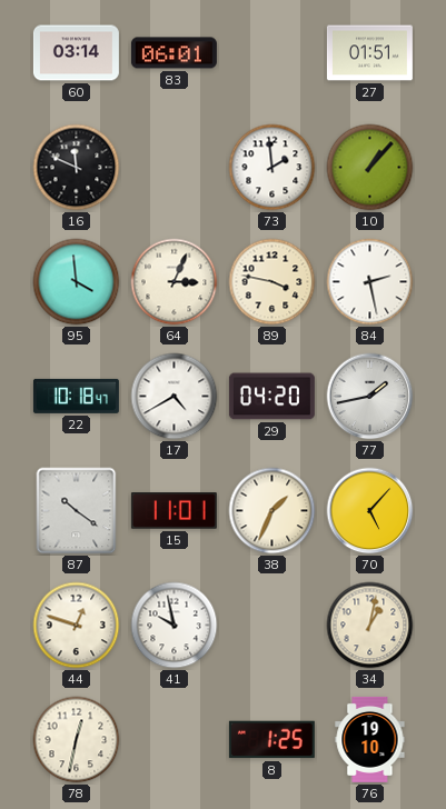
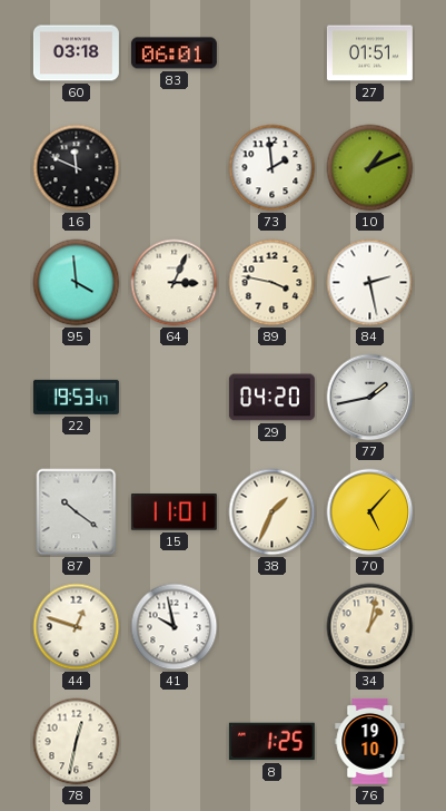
60: 03:14 -> 03:18
10: 1:07 -> 1:11
22: 10:18 -> 19:53
17: 4:40 -> none
